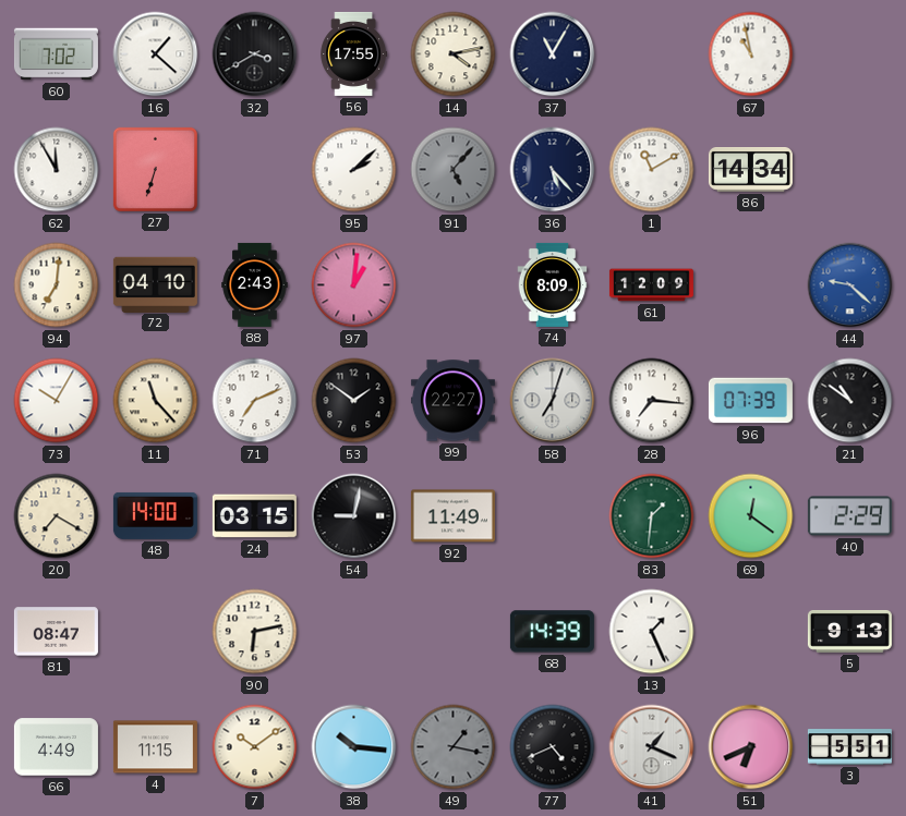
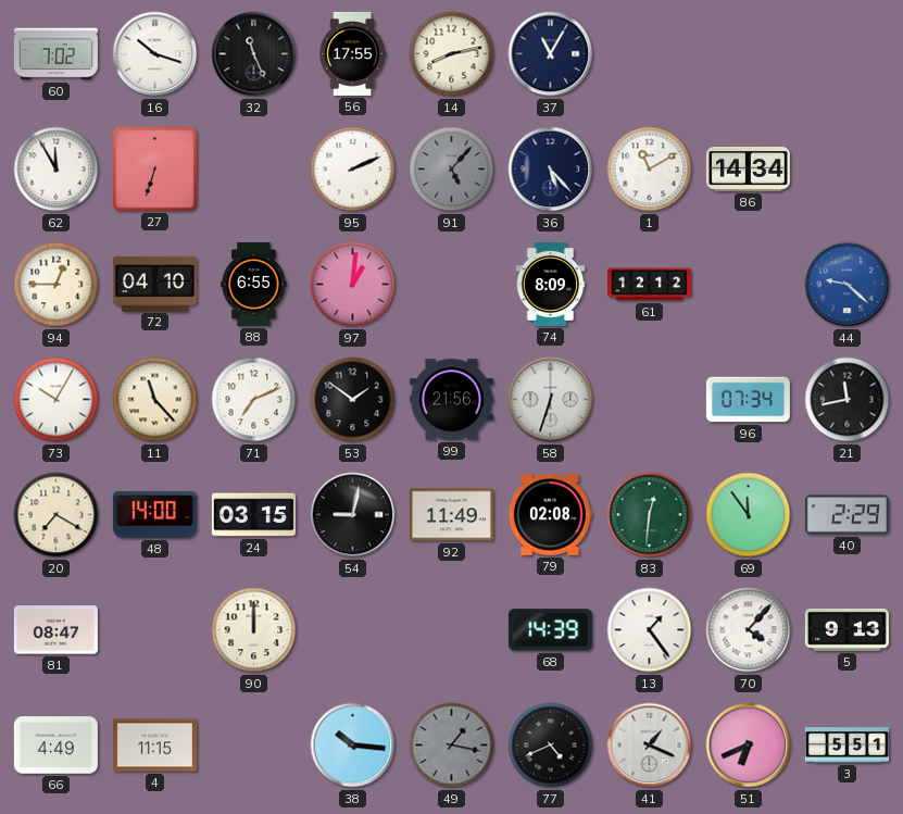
16: 1:22 -> 10:18
32: 3:40 -> 11:26
14: 4:13 -> 8:13
67: 10:58 -> none
95: 2:08 -> 2:11
94: 7:01 -> 12:45
88: 2:43 -> 6:55
61: 12:09 -> 12:12
99: 22:27 -> 21:56
58: 7:03 -> 6:33
28: 7:16 -> none
96: 07:39 -> 07:34
21: 10:51 -> 11:43
79: none -> 02:08
83: 1:31 -> 12:31
69: 12:21 -> 11:54
90: 6:13 -> 12:00
13: 1:26 -> 1:24
70: none -> 4:07
7: 10:09 -> none
